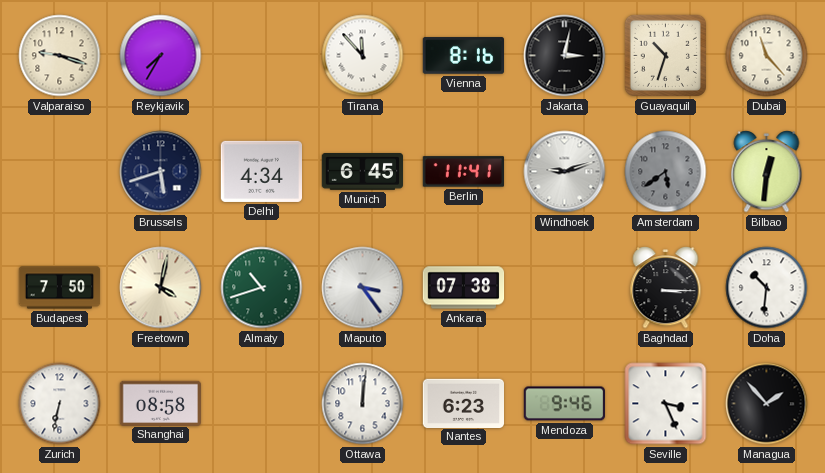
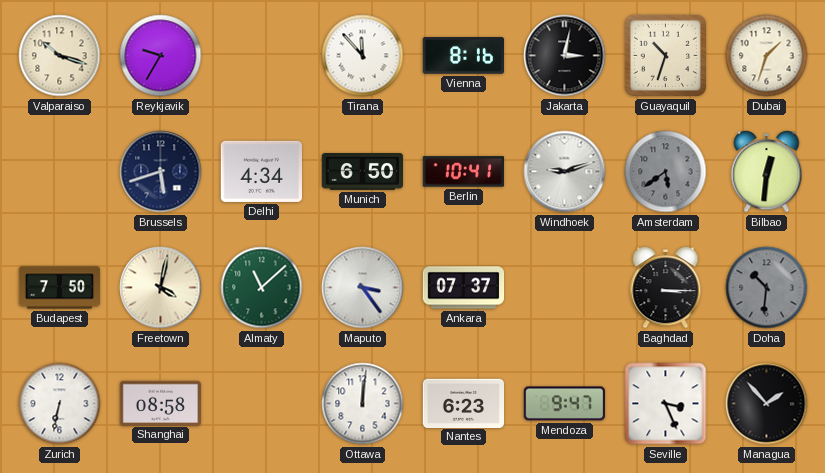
Valparaiso: 9:18 -> 10:18
Reykjavik: 7:35 -> 9:35
Dubai: 11:23 -> 1:33
Munich: 6:45 -> 6:50
Berlin: 11:41 -> 10:41
Almaty: 10:42 -> 11:08
Ankara: 07:38 -> 07:37
Doha dial: white -> grey
Mendoza: 9:46 -> 9:47
